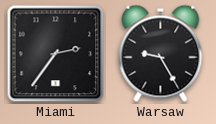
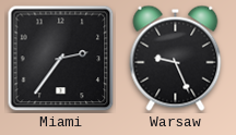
Warsaw: 9:25 -> 9:26
